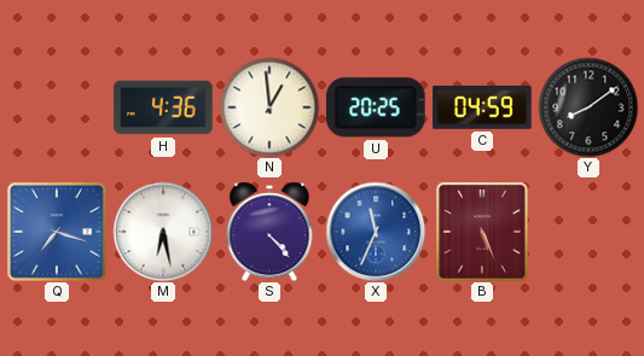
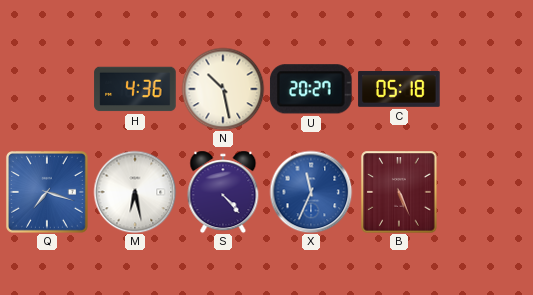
N: 12:59 -> 10:28
U: 20:25 -> 20:27
C: 04:59 -> 05:18
Y: 8:09 -> none
